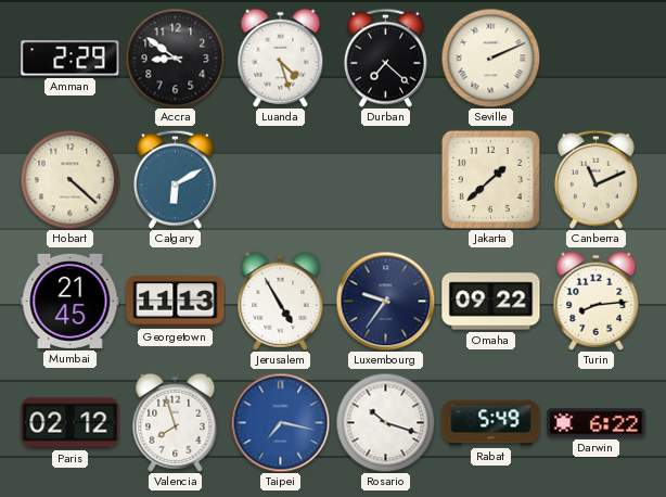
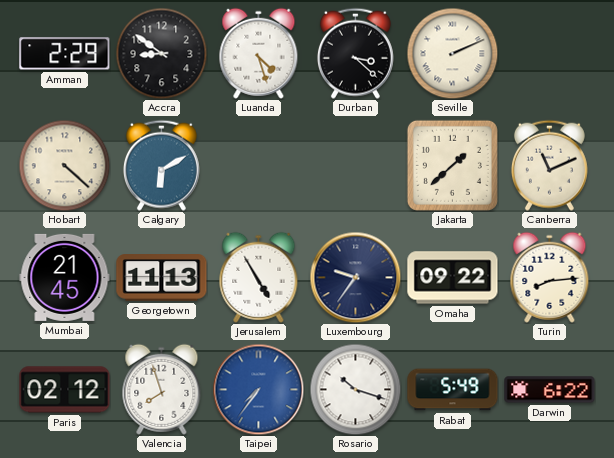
Durban: 7:22 -> 3:22
Taipei: 7:17 -> 7:36
